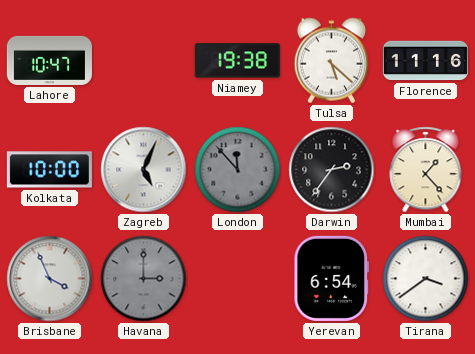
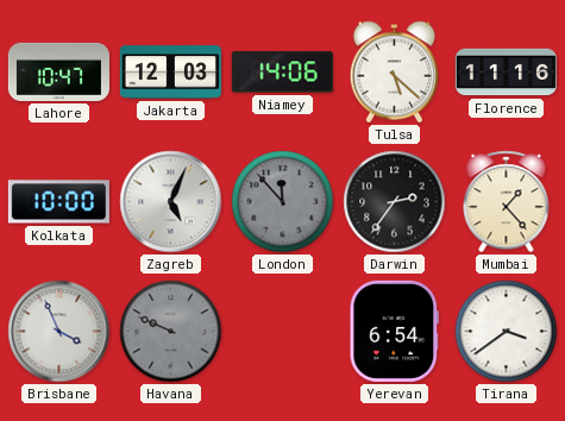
Jakarta: none -> 12:03
Niamey: 19:38 -> 14:06
Havana: 3:00 -> 9:49
